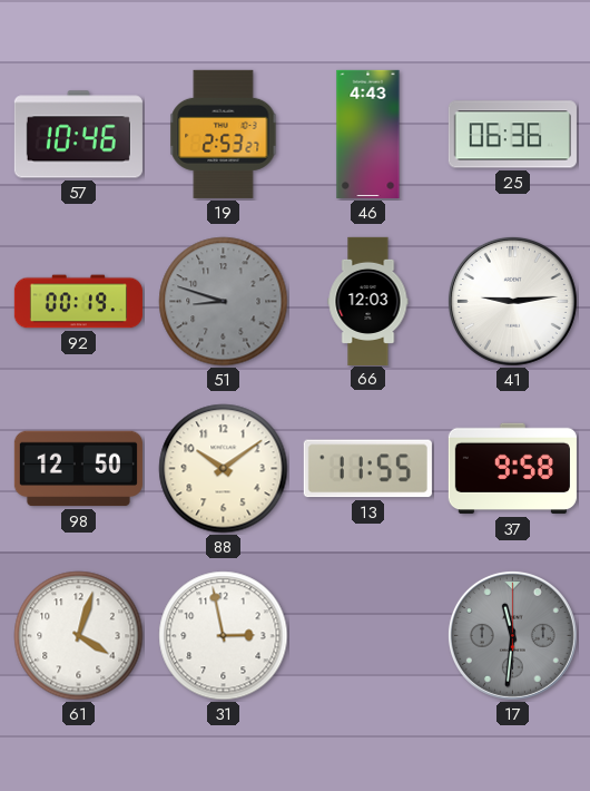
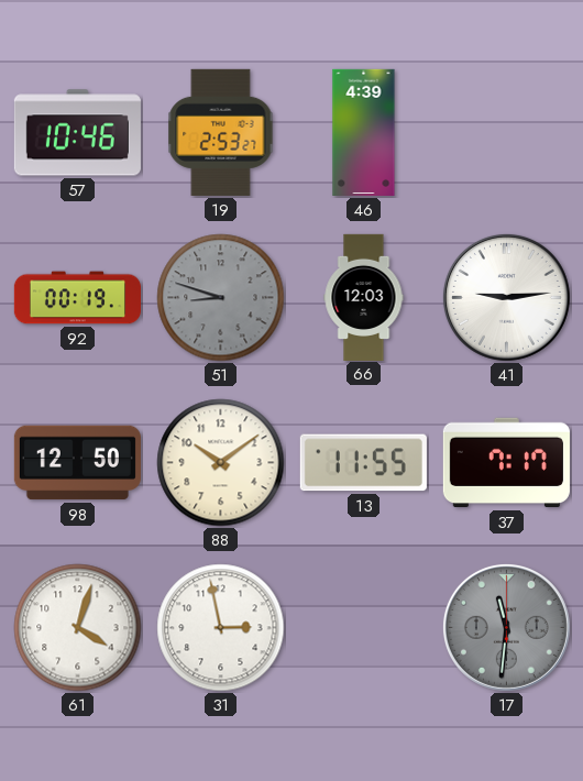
46: 4:43 -> 4:39
25: 06:36 -> none
37: 9:58 -> 7:17
